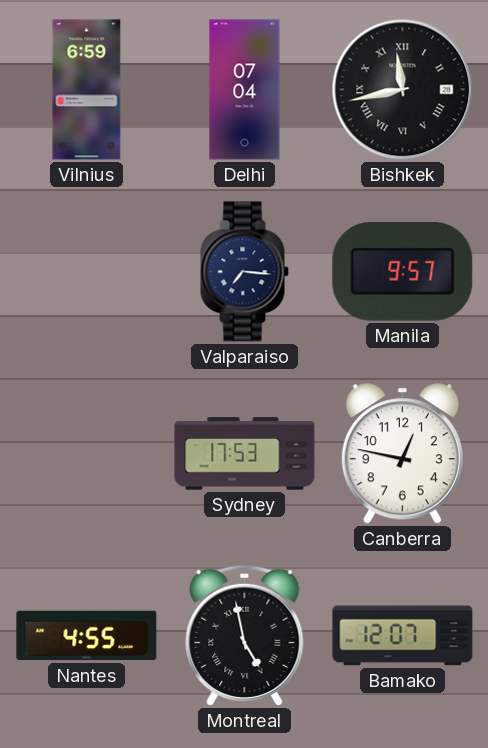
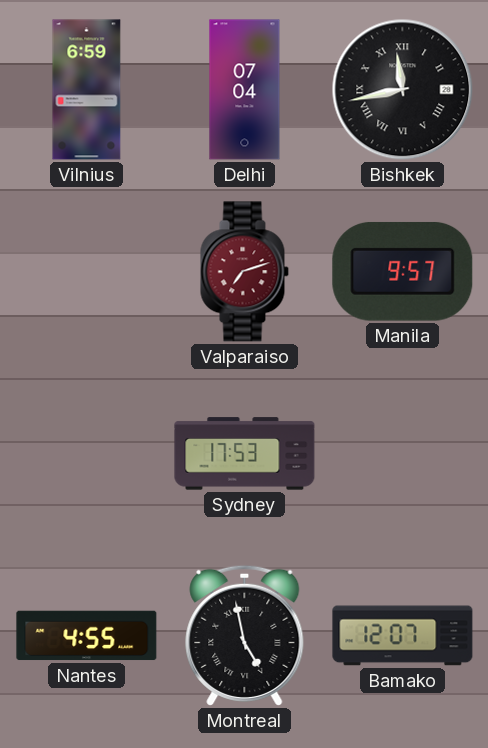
Valparaiso: 7:16 -> 7:12
Valparaiso dial: navy -> burgundy
Canberra: 12:47 -> none
